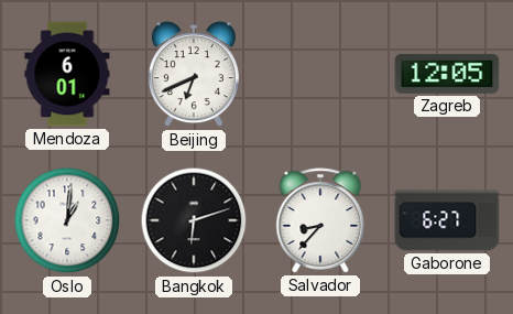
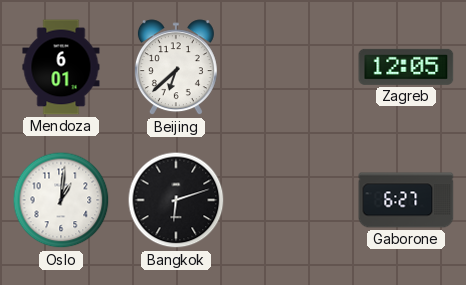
Beijing: 6:41 -> 6:38
Salvador: 8:37 -> none
